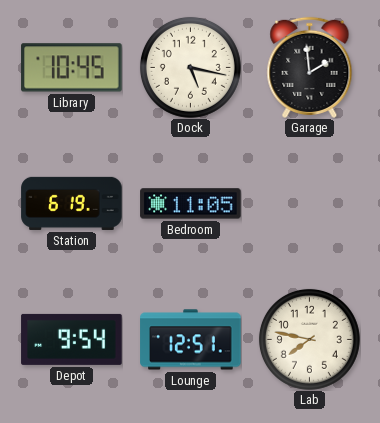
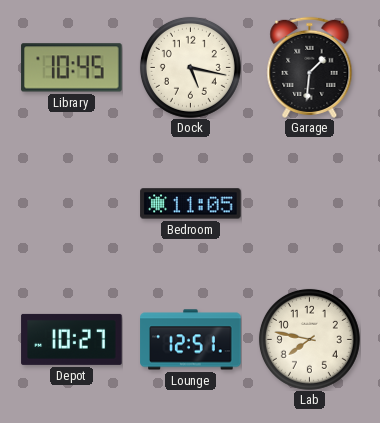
Garage: 1:59 -> 1:31
Station: 6:19 -> none
Depot: 9:54 -> 10:27
